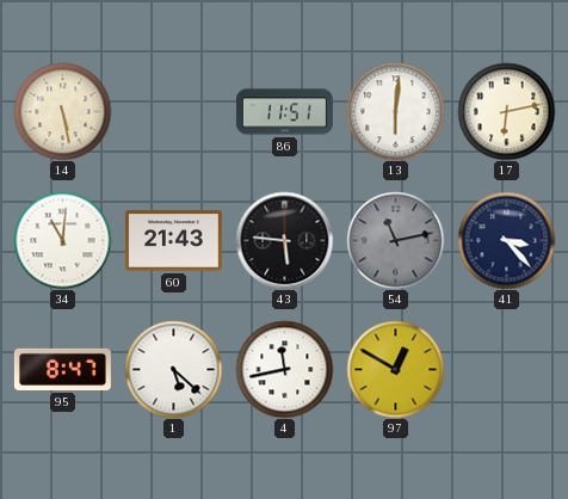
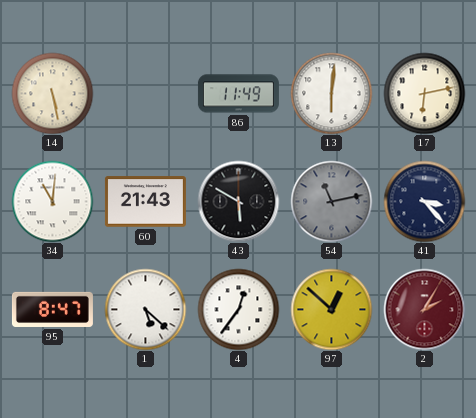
86: 11:51 -> 11:49
43: 5:46 -> 5:50
4: 11:43 -> 12:36
97: 12:50 -> 12:52
2: none -> 2:05
